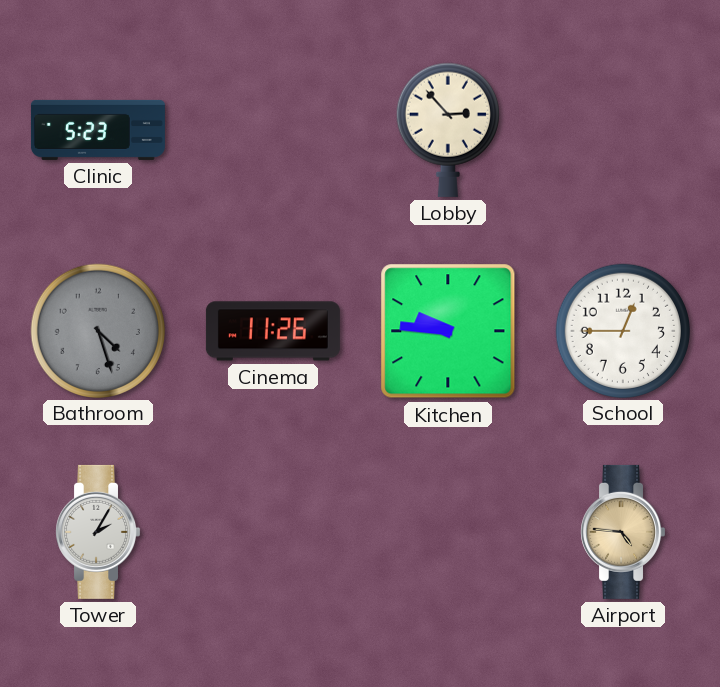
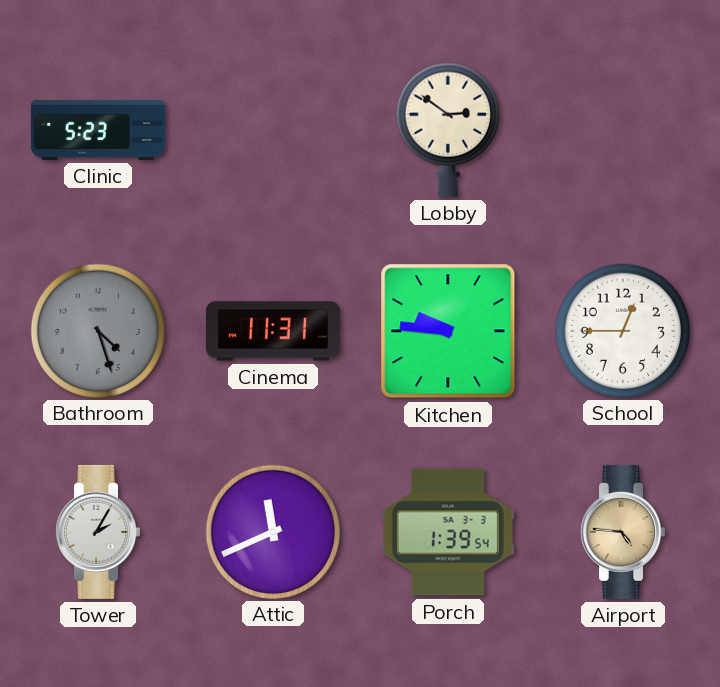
Lobby: 2:53 -> 2:51
Cinema: 11:26 -> 11:31
Attic: none -> 11:41
Porch: none -> 1:39
